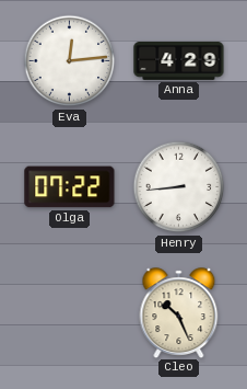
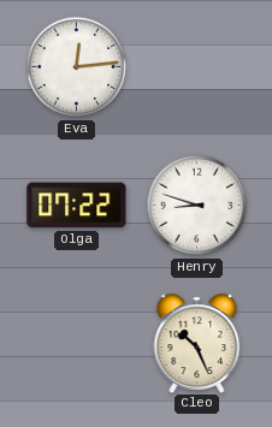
Anna: 4:29 -> none
Henry: 8:44 -> 8:48
